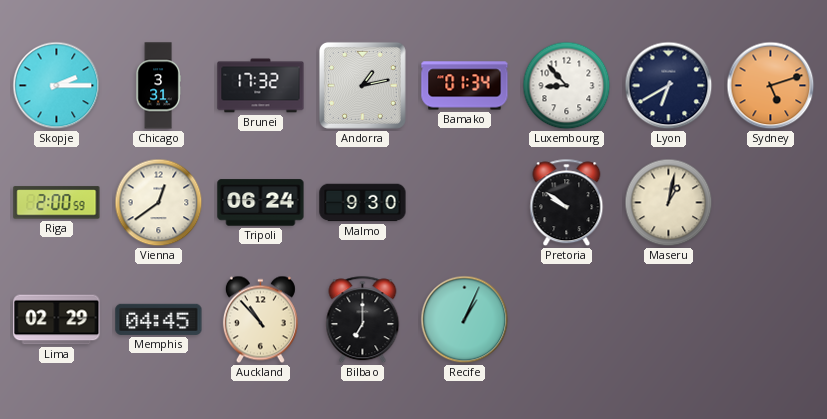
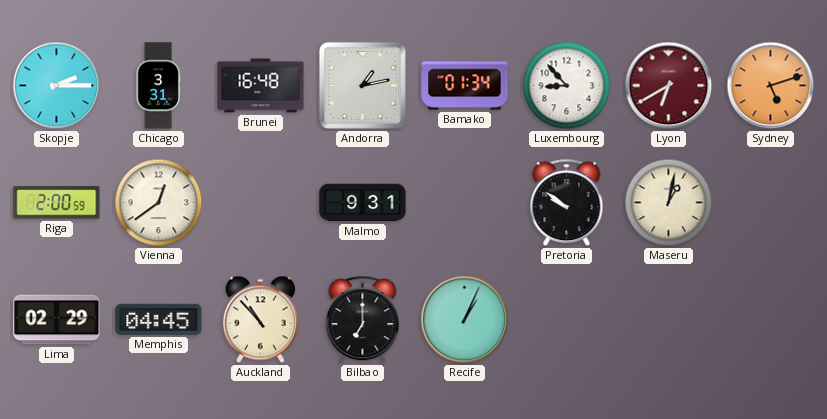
Brunei: 17:32 -> 16:48
Lyon dial: navy -> burgundy
Tripoli: 06:24 -> none
Malmo: 9:30 -> 9:31
